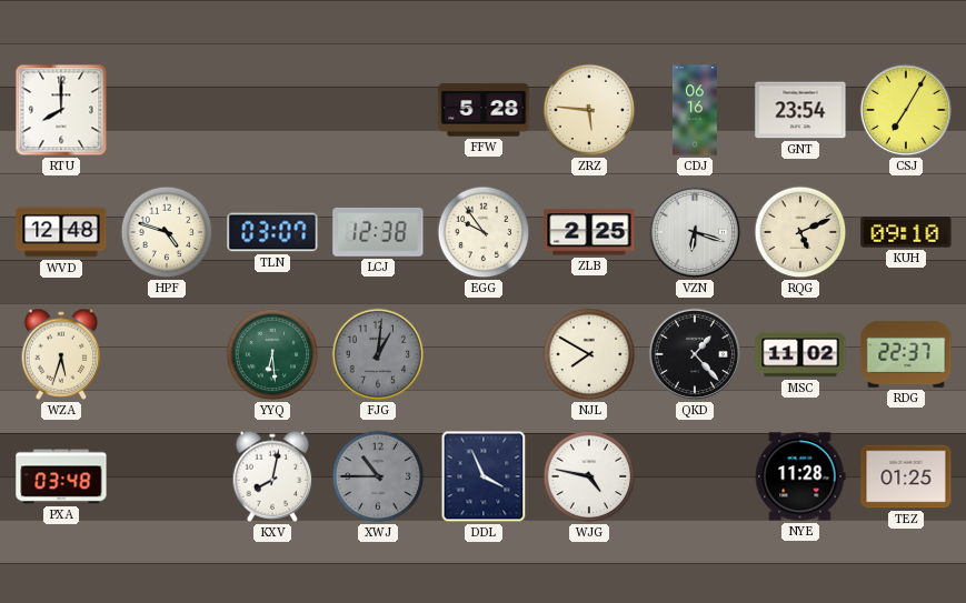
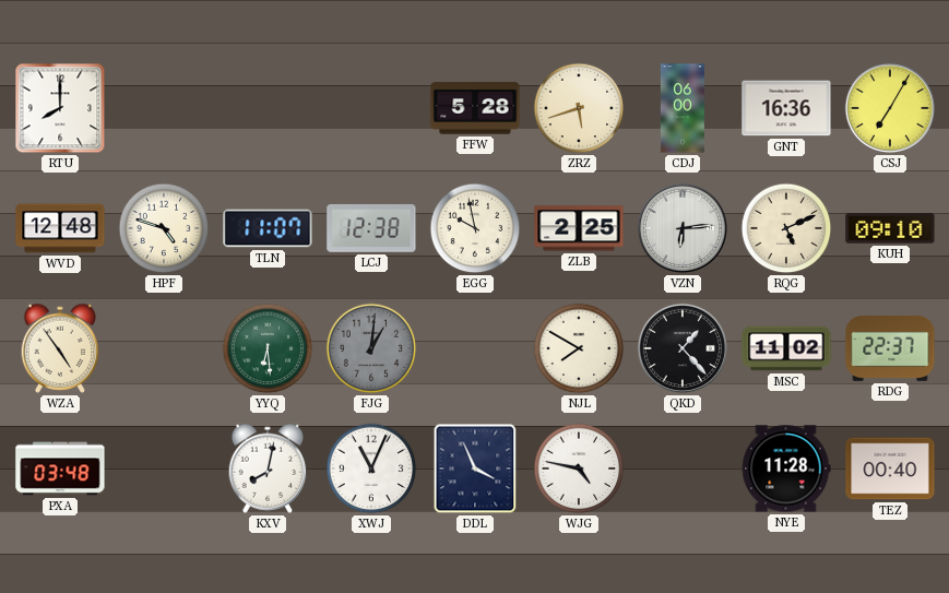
ZRZ: 5:46 -> 5:42
CDJ: 06:16 -> 06:00
GNT: 23:54 -> 16:36
TLN: 03:07 -> 11:07
EGG: 9:54 -> 9:58
VZN: 6:18 -> 6:14
WZA: 5:33 -> 4:54
XWJ: 10:45 -> 11:04
XWJ dial: grey -> white
TEZ: 01:25 -> 00:40
